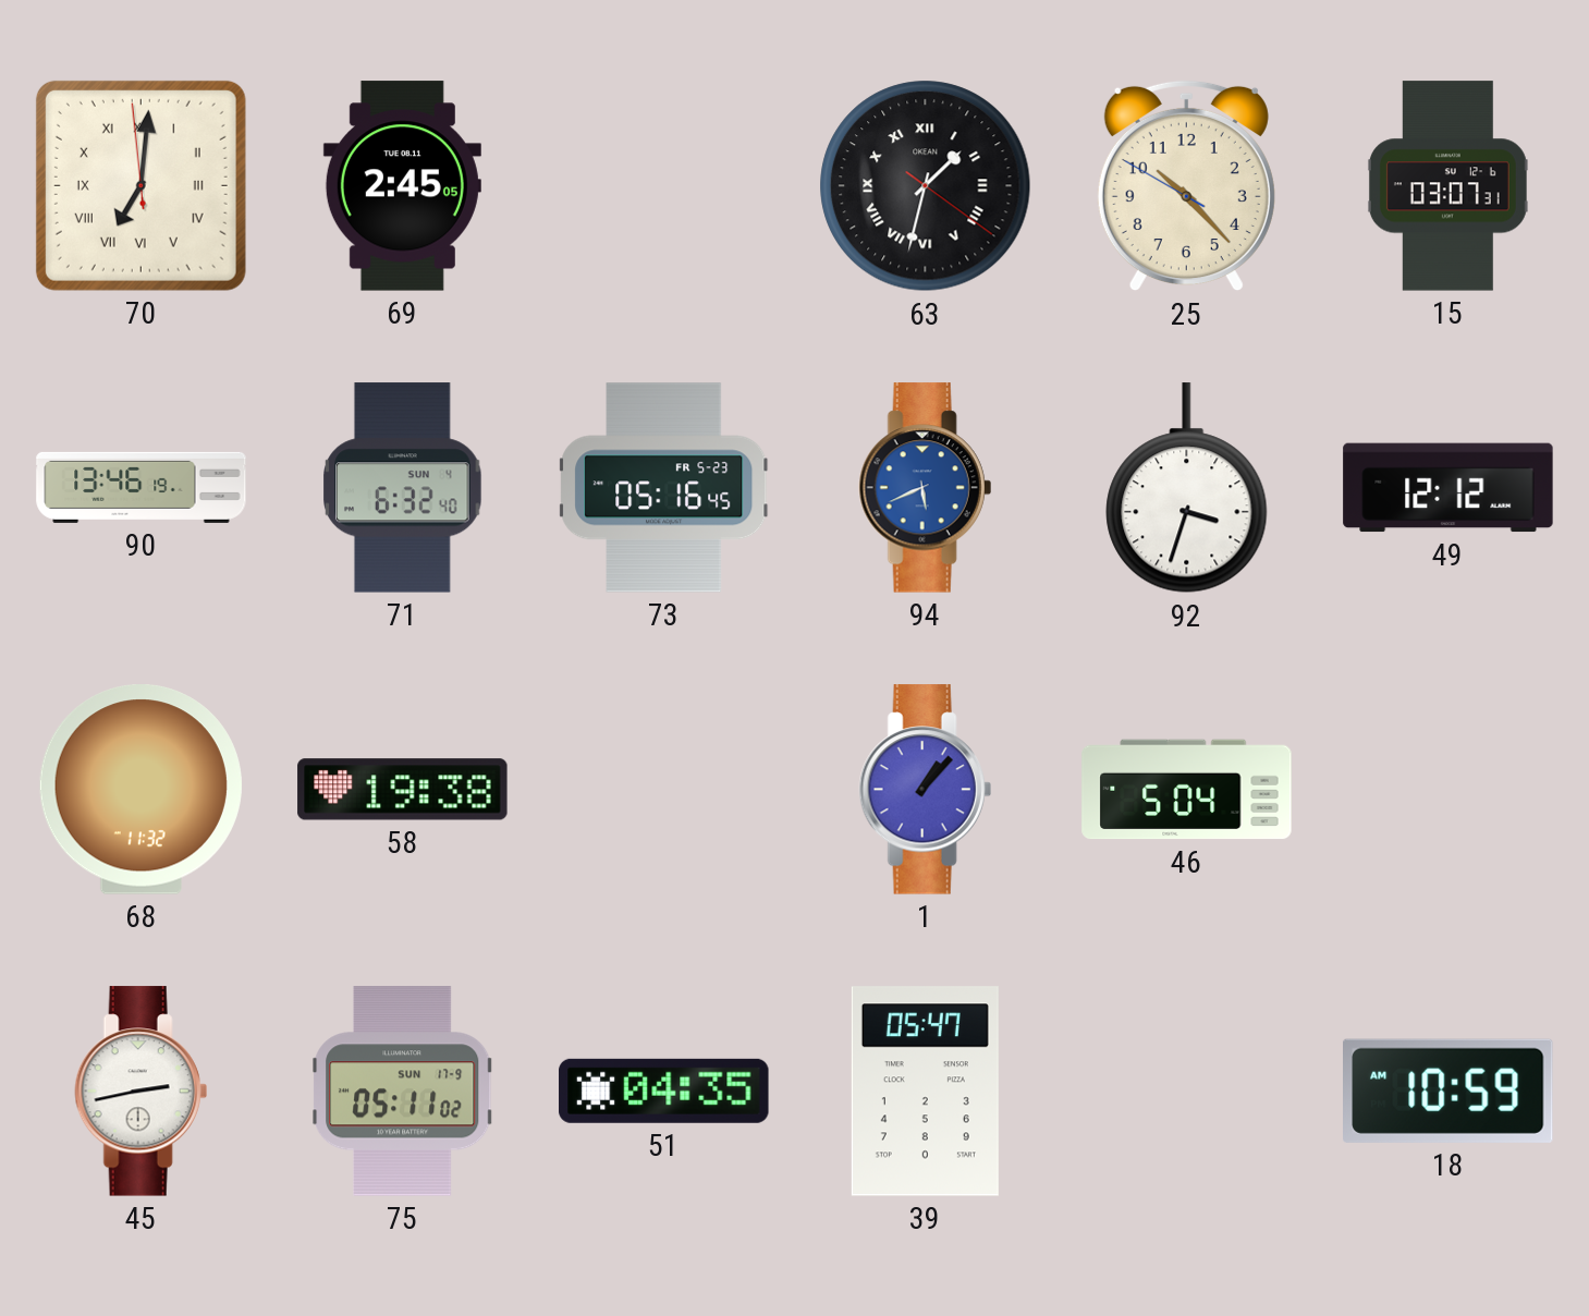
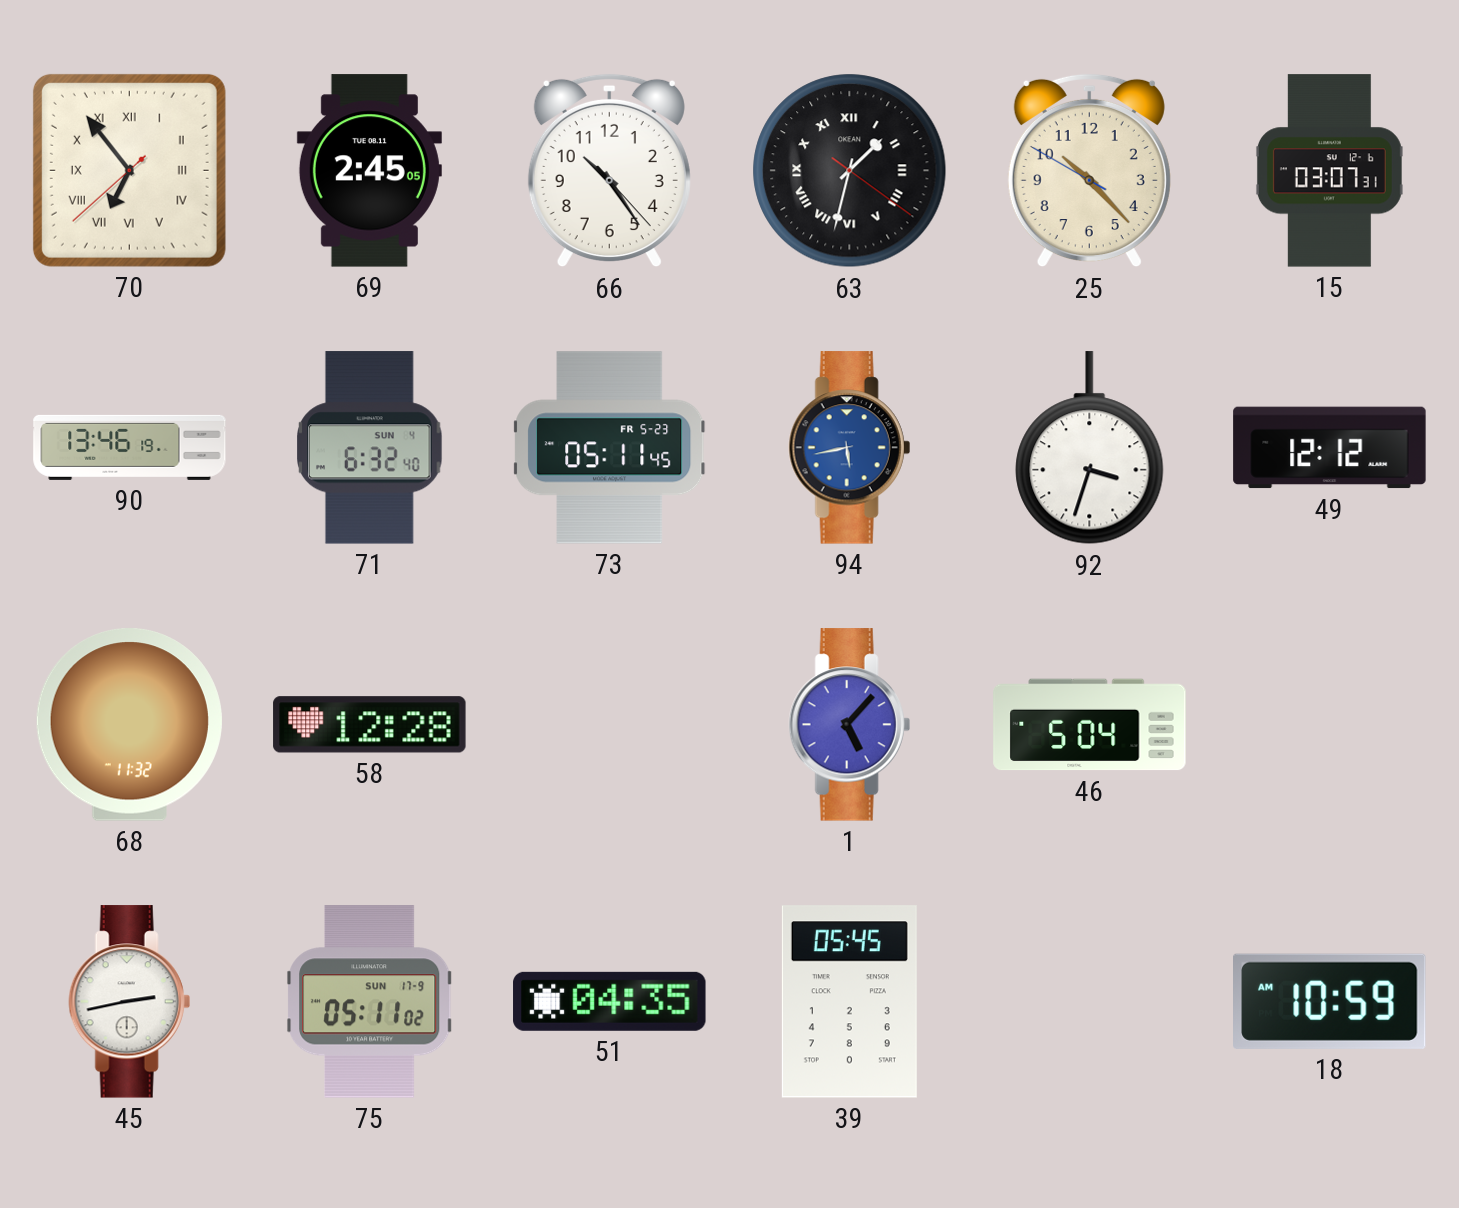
70: 7:00 -> 6:53
66: none -> 10:24
73: 05:16 -> 05:11
94: 5:41 -> 5:43
58: 19:38 -> 12:28
1: 1:07 -> 5:07
39: 05:47 -> 05:45
